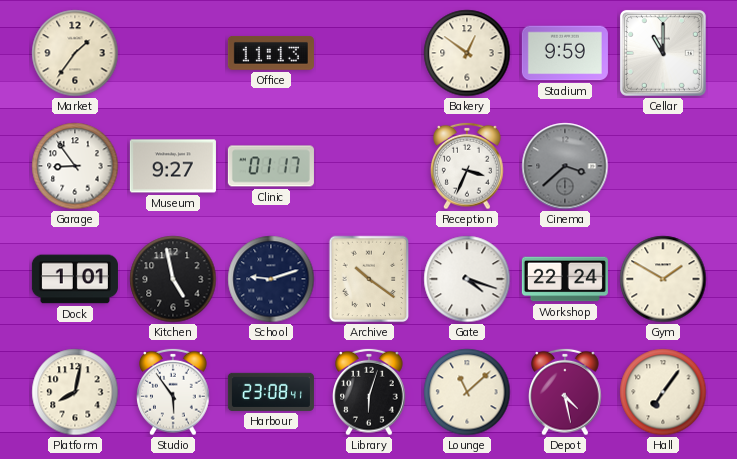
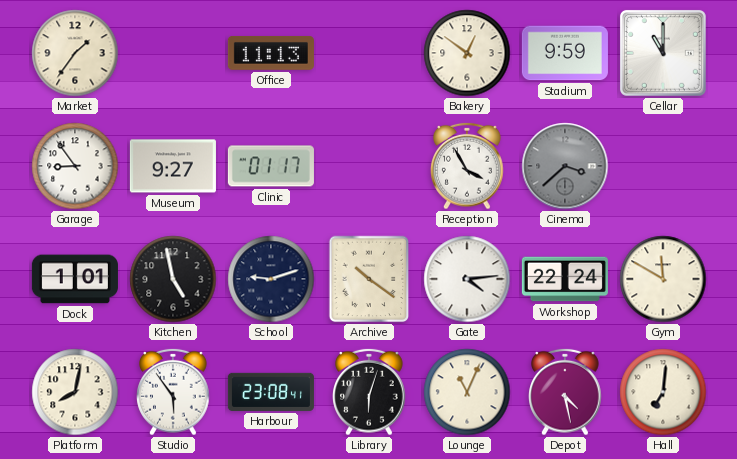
Reception: 3:34 -> 3:55
Gate: 4:18 -> 4:14
Gym: 1:50 -> 11:50
Lounge: 11:08 -> 11:04
Hall: 7:06 -> 7:01
